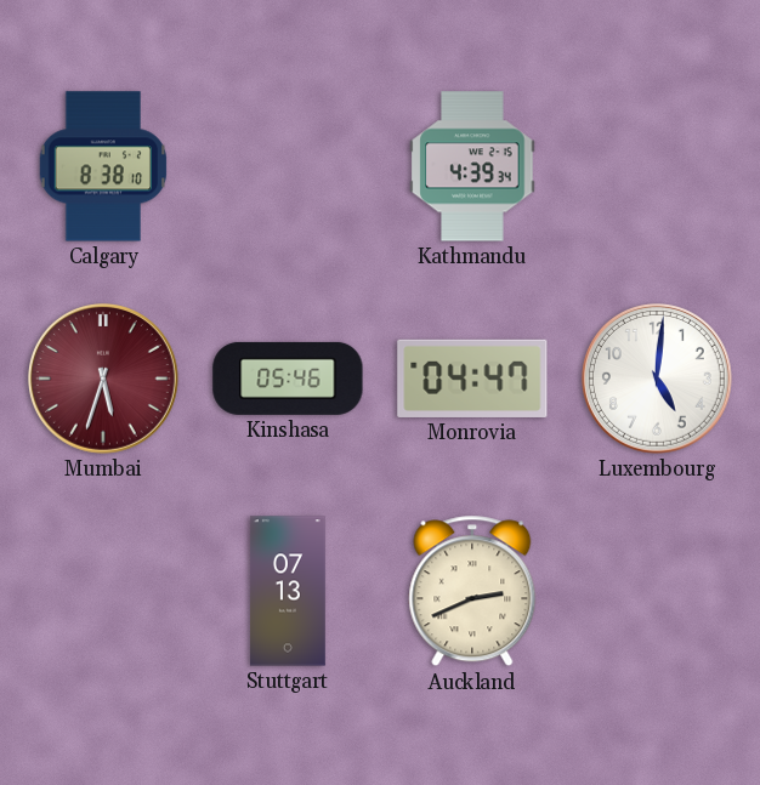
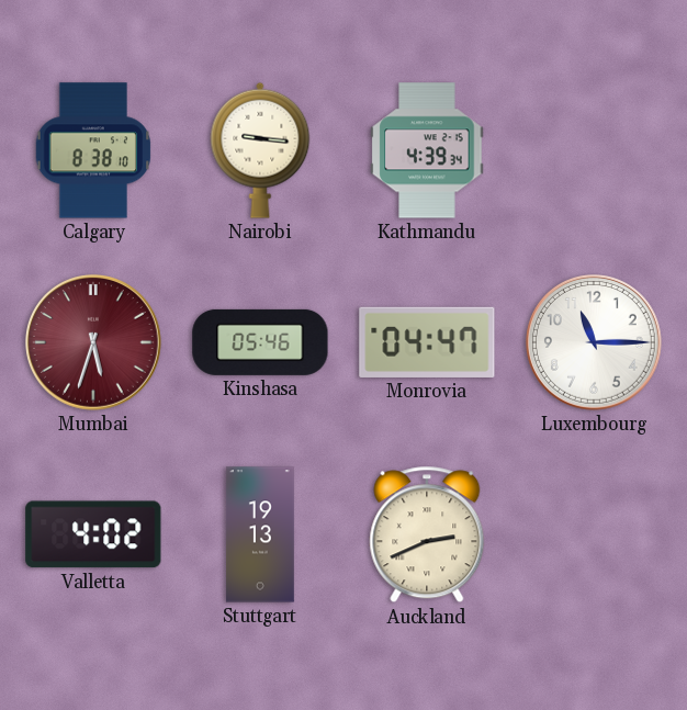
Nairobi: none -> 9:16
Luxembourg: 5:01 -> 11:15
Valletta: none -> 4:02
Stuttgart: 07:13 -> 19:13
